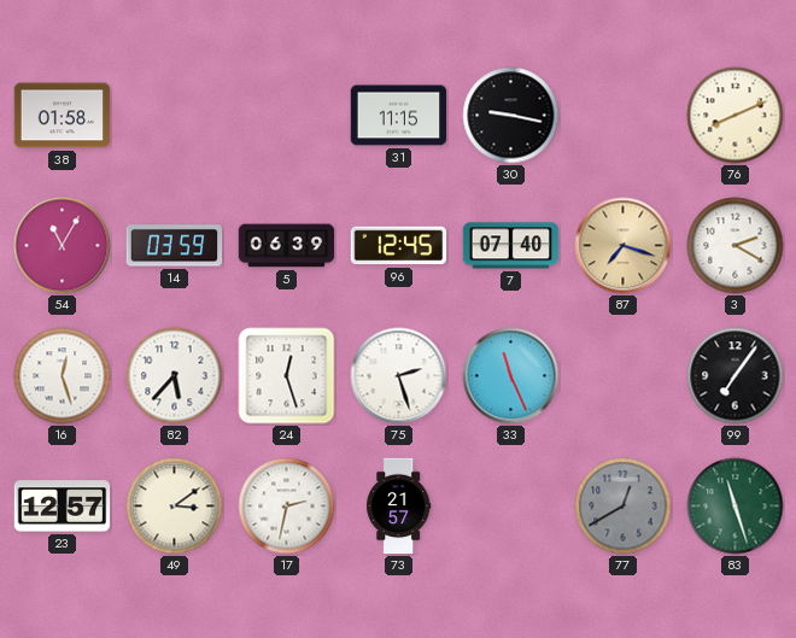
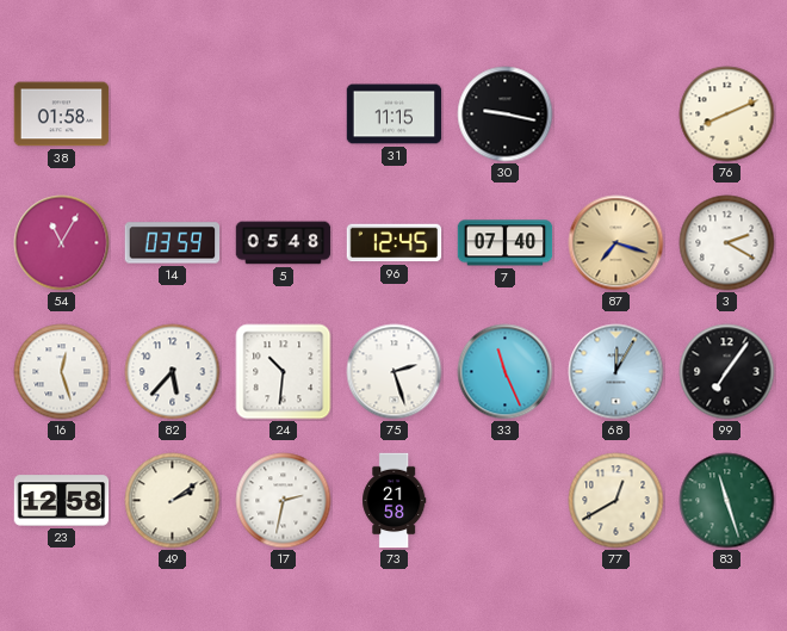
5: 06:39 -> 05:48
24: 12:27 -> 10:31
68: none -> 12:05
23: 12:57 -> 12:58
49: 3:09 -> 2:09
73: 21:57 -> 21:58
77 dial: grey -> cream
